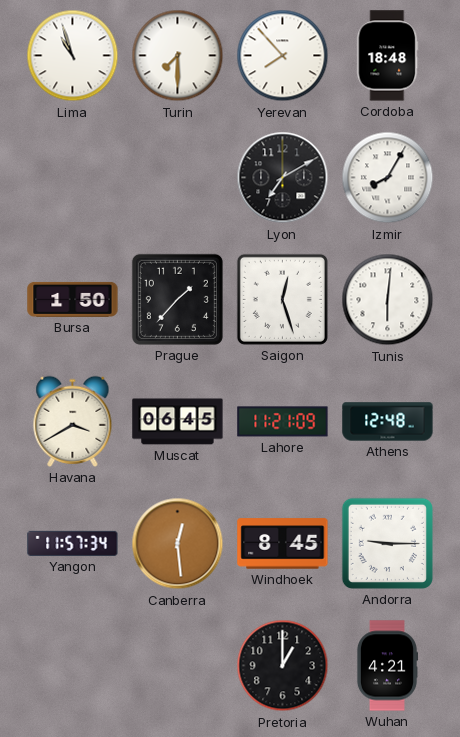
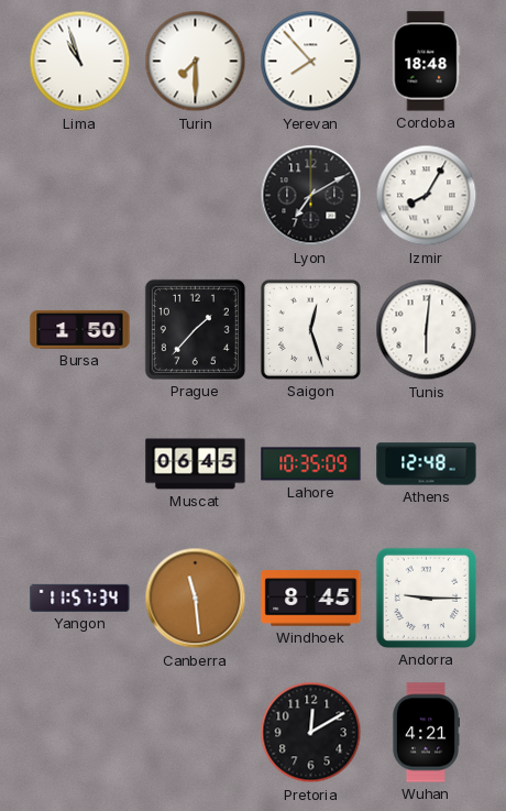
Havana: 3:40 -> none
Lahore: 11:21 -> 10:35
Canberra: 12:29 -> 11:29
Pretoria: 1:00 -> 12:10
